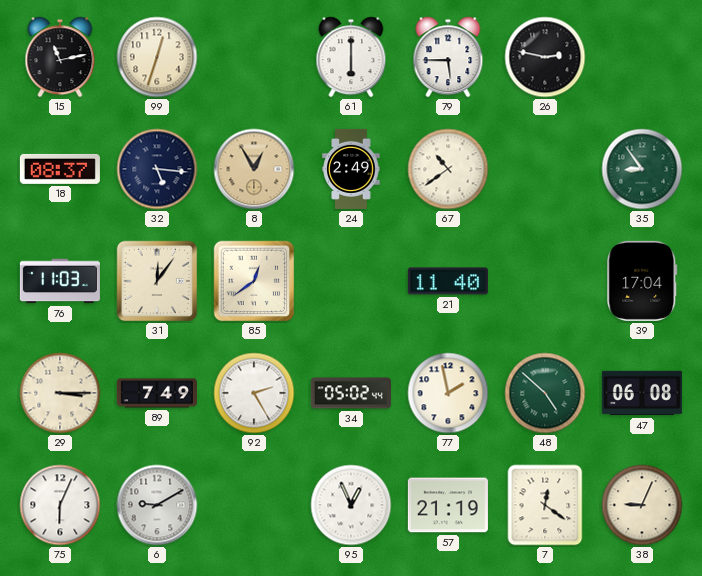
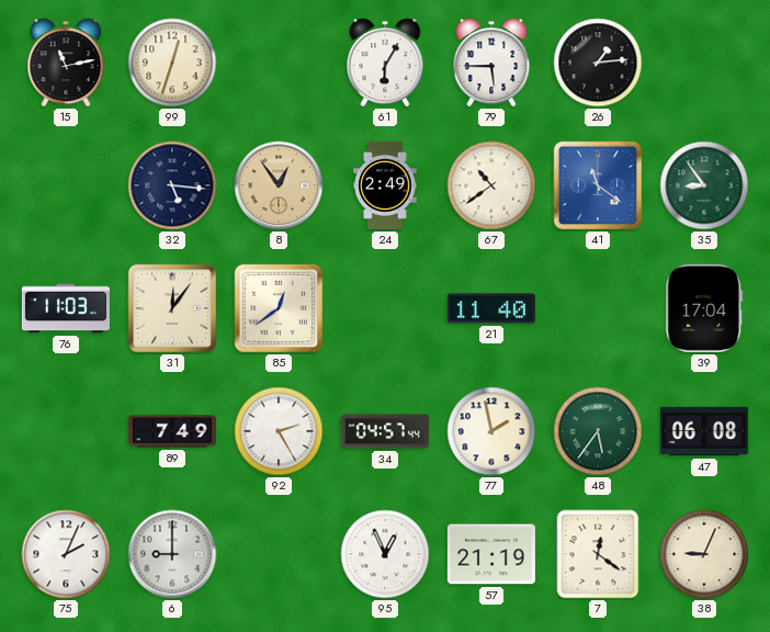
61: 6:00 -> 6:05
26: 2:47 -> 1:14
18: 08:37 -> none
8: 12:55 -> 12:54
41: none -> 11:21
29: 3:15 -> none
34: 05:02 -> 04:57
48: 4:52 -> 5:36
75: 6:04 -> 2:04
6: 9:10 -> 9:00
